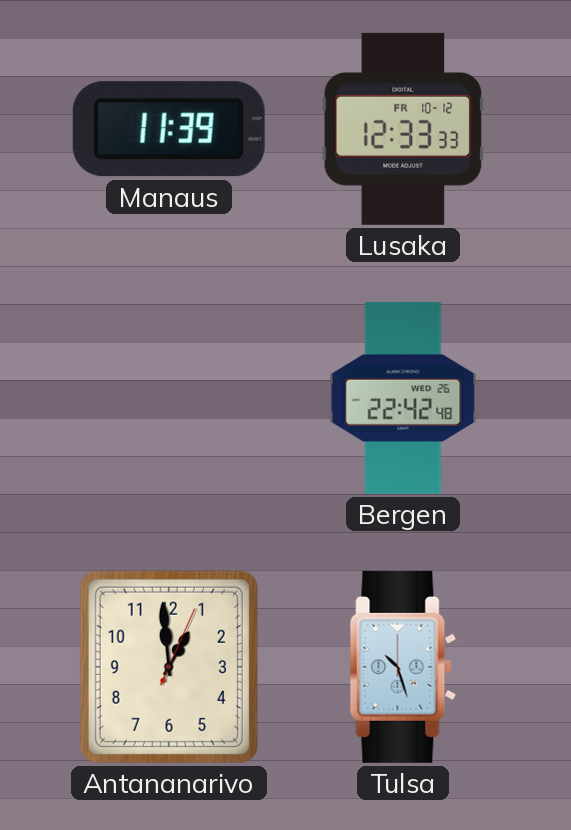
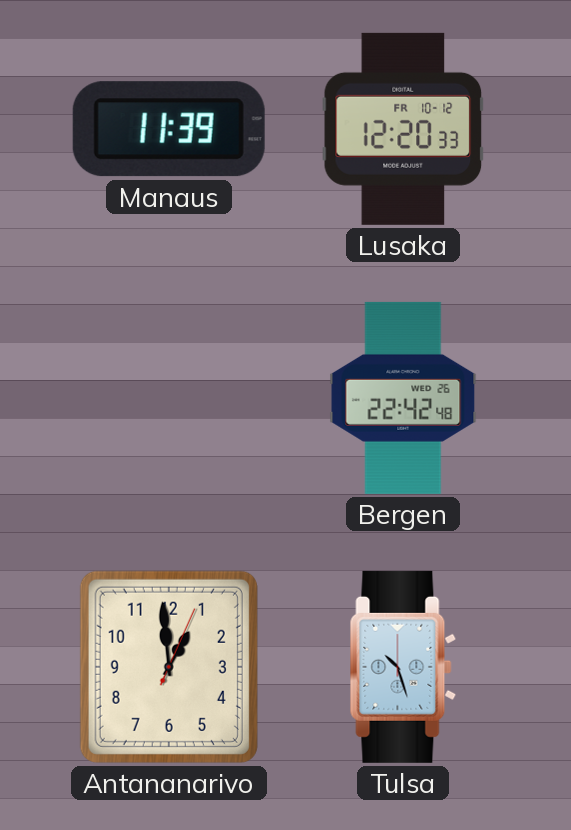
Lusaka: 12:33 -> 12:20
